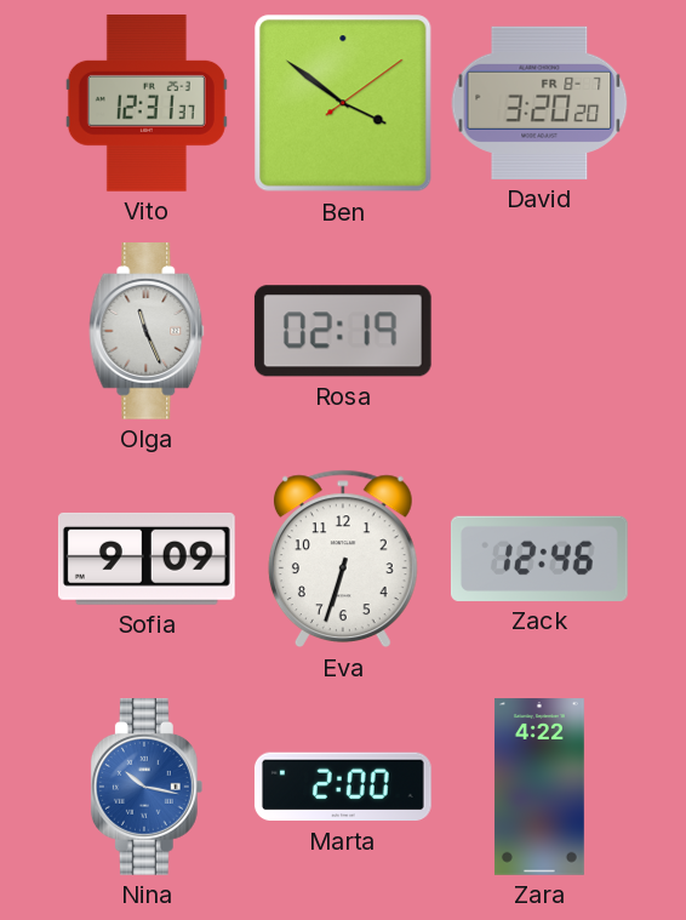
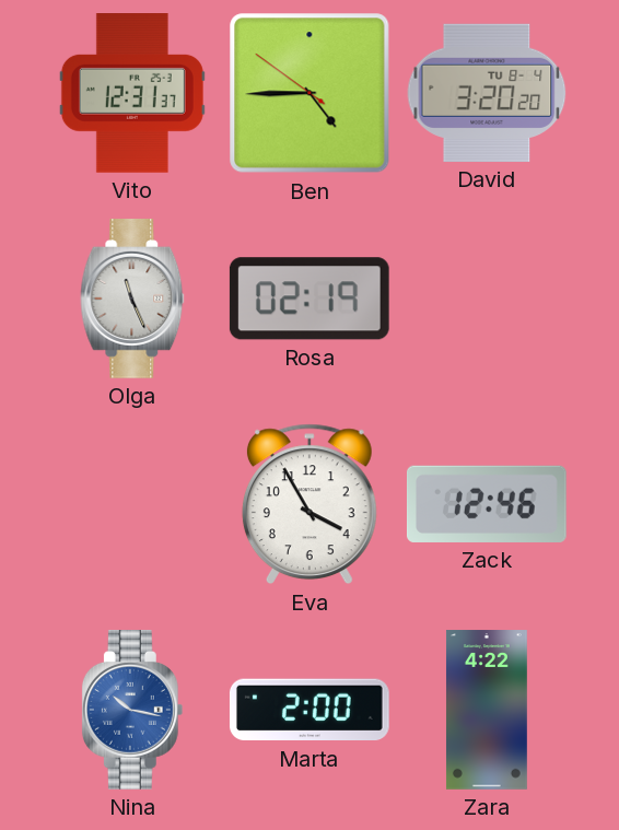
Ben: 3:51 -> 4:44
David date: FR 8-7 -> TU 8-4
Sofia: 9:09 -> none
Eva: 6:33 -> 3:55
